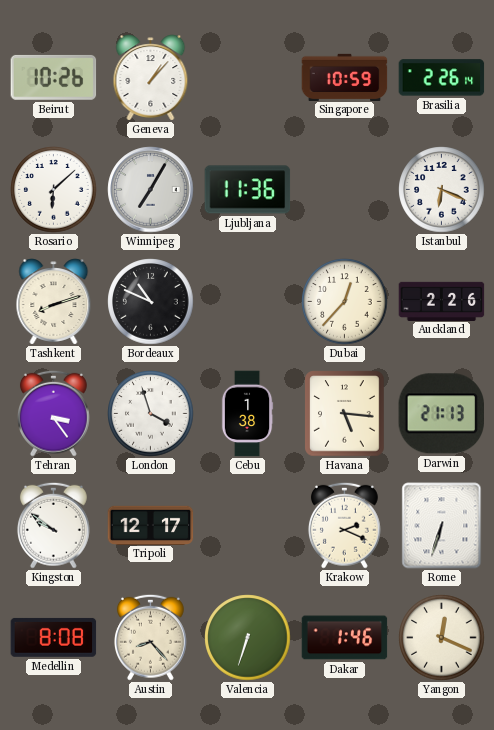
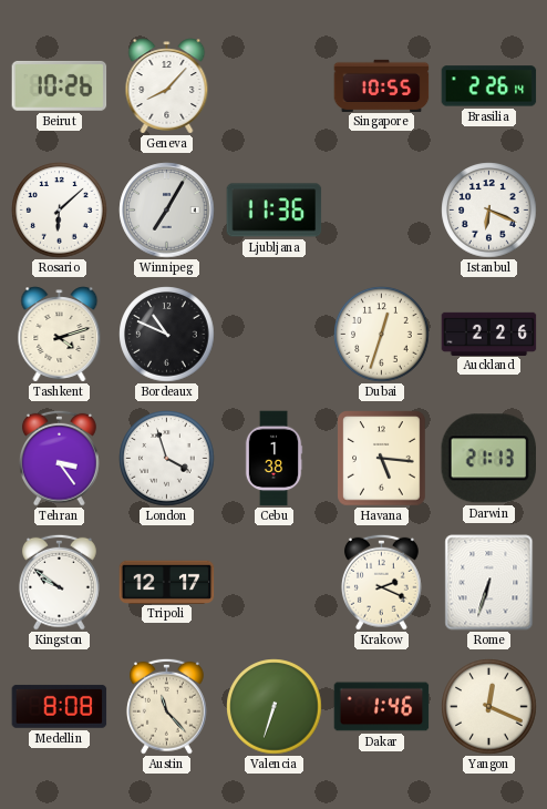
Geneva: 1:07 -> 8:07
Singapore: 10:59 -> 10:55
Tashkent: 8:12 -> 4:12
Dubai: 12:37 -> 12:33
Austin: 8:23 -> 11:23
